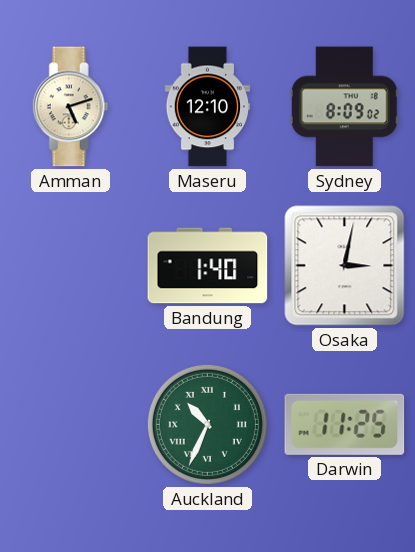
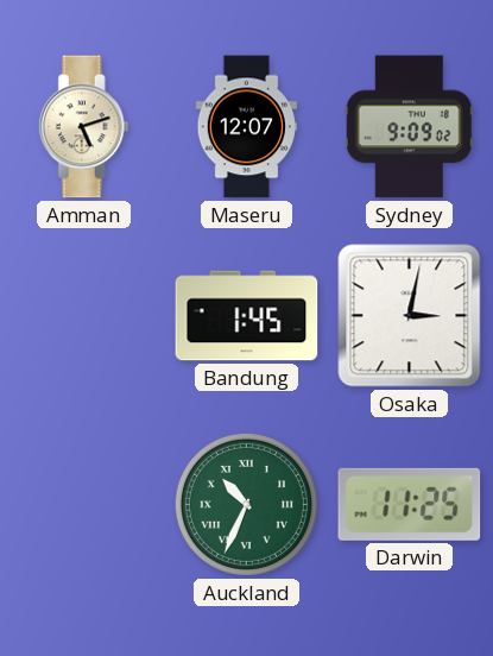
Maseru: 12:10 -> 12:07
Sydney: 8:09 -> 9:09
Bandung: 1:40 -> 1:45
